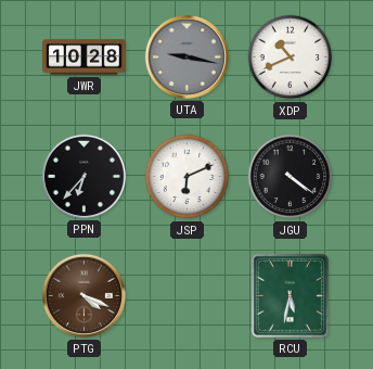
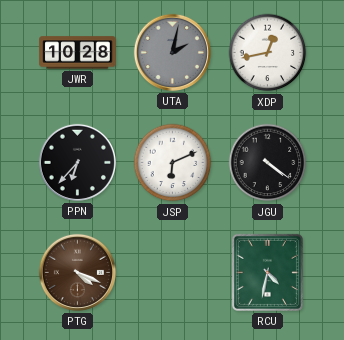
UTA: 9:17 -> 2:02
XDP: 10:41 -> 12:43
RCU: 5:32 -> 4:32
